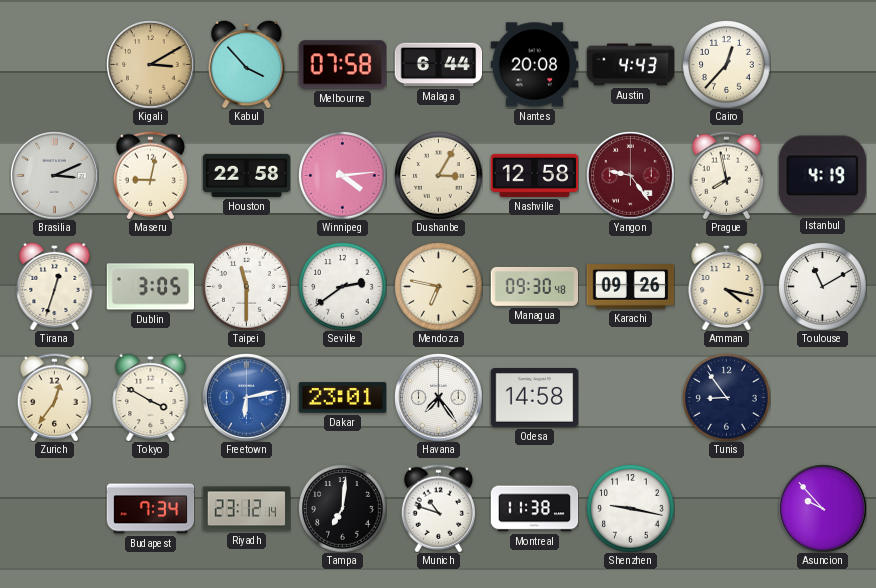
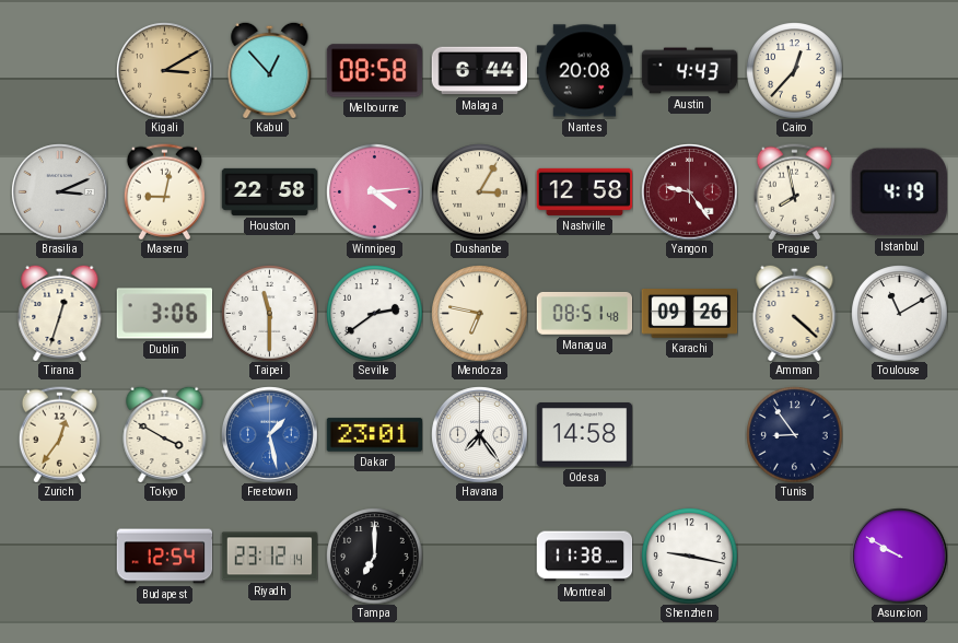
Kabul: 3:53 -> 12:53
Melbourne: 07:58 -> 08:58
Dublin: 3:05 -> 3:06
Managua: 09:30 -> 08:51
Amman: 4:17 -> 4:22
Freetown: 6:13 -> 1:28
Budapest: 7:34 -> 12:54
Tampa: 7:01 -> 7:00
Munich: 10:48 -> none
Asuncion: 9:53 -> 9:50
